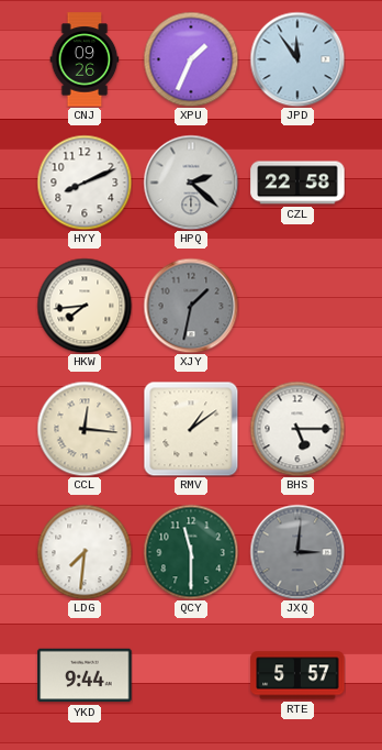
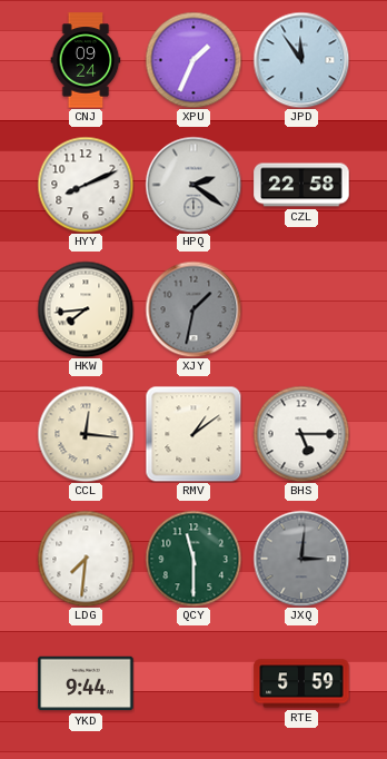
CNJ: 09:26 -> 09:24
HPQ: 2:22 -> 2:21
RTE: 5:57 -> 5:59
